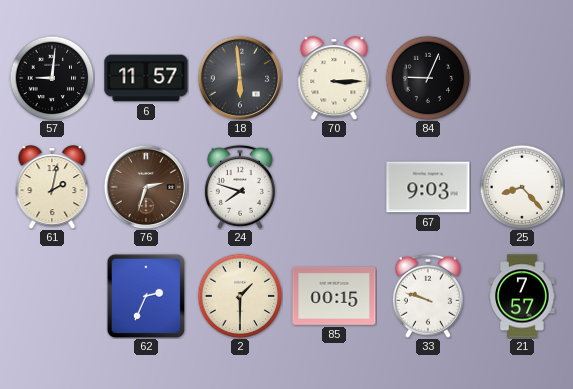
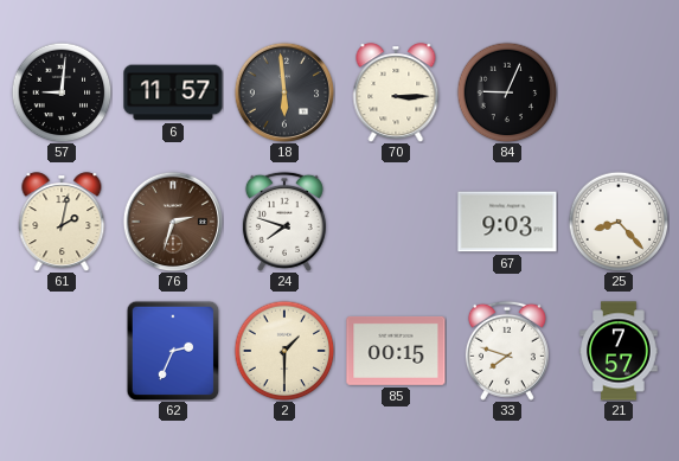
33: 9:48 -> 7:48
